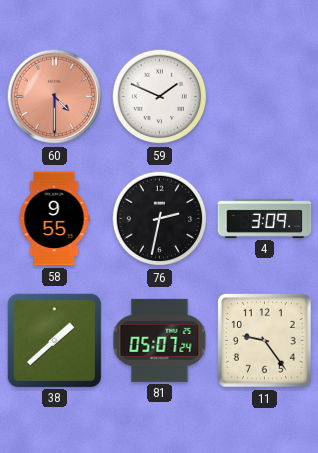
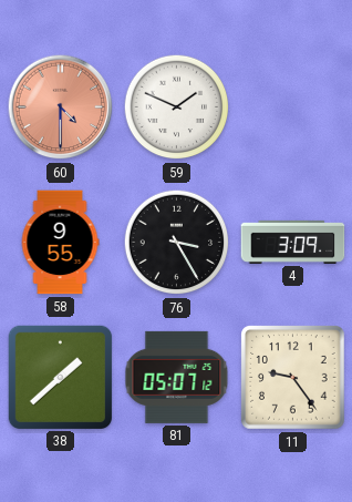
76: 2:32 -> 3:25
81: 05:07:24 -> 05:07:12
